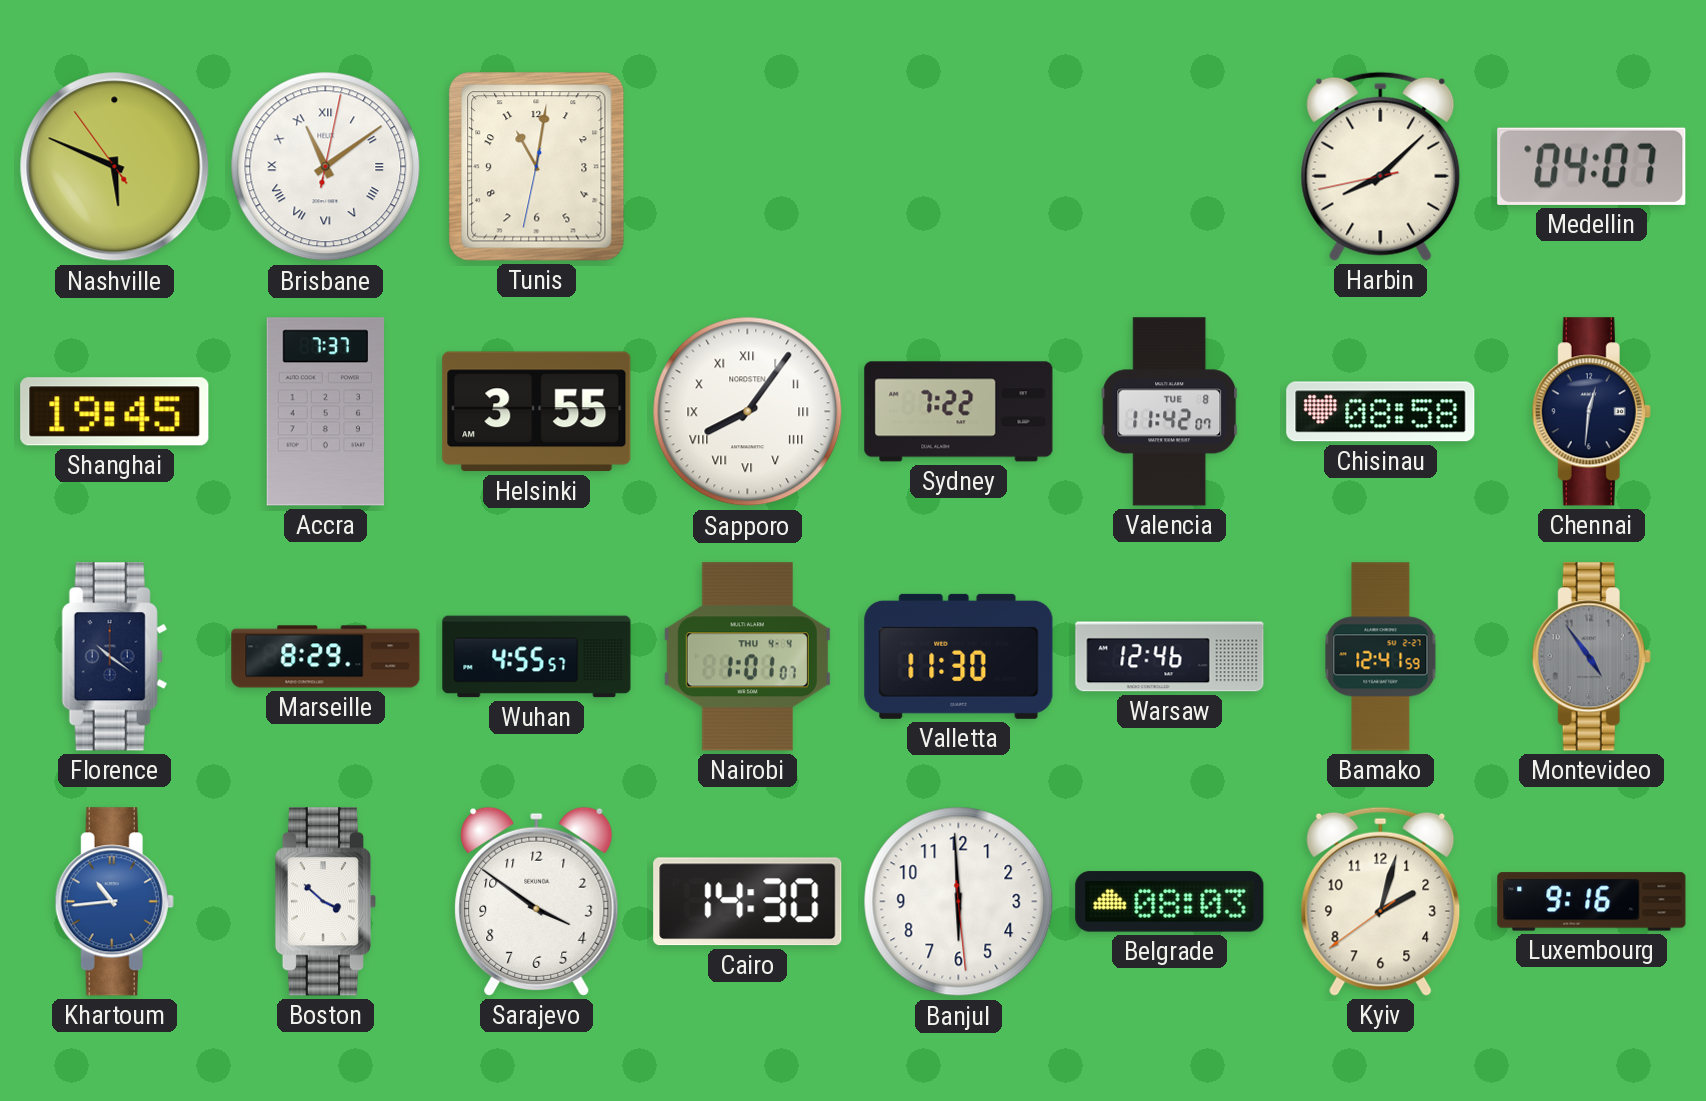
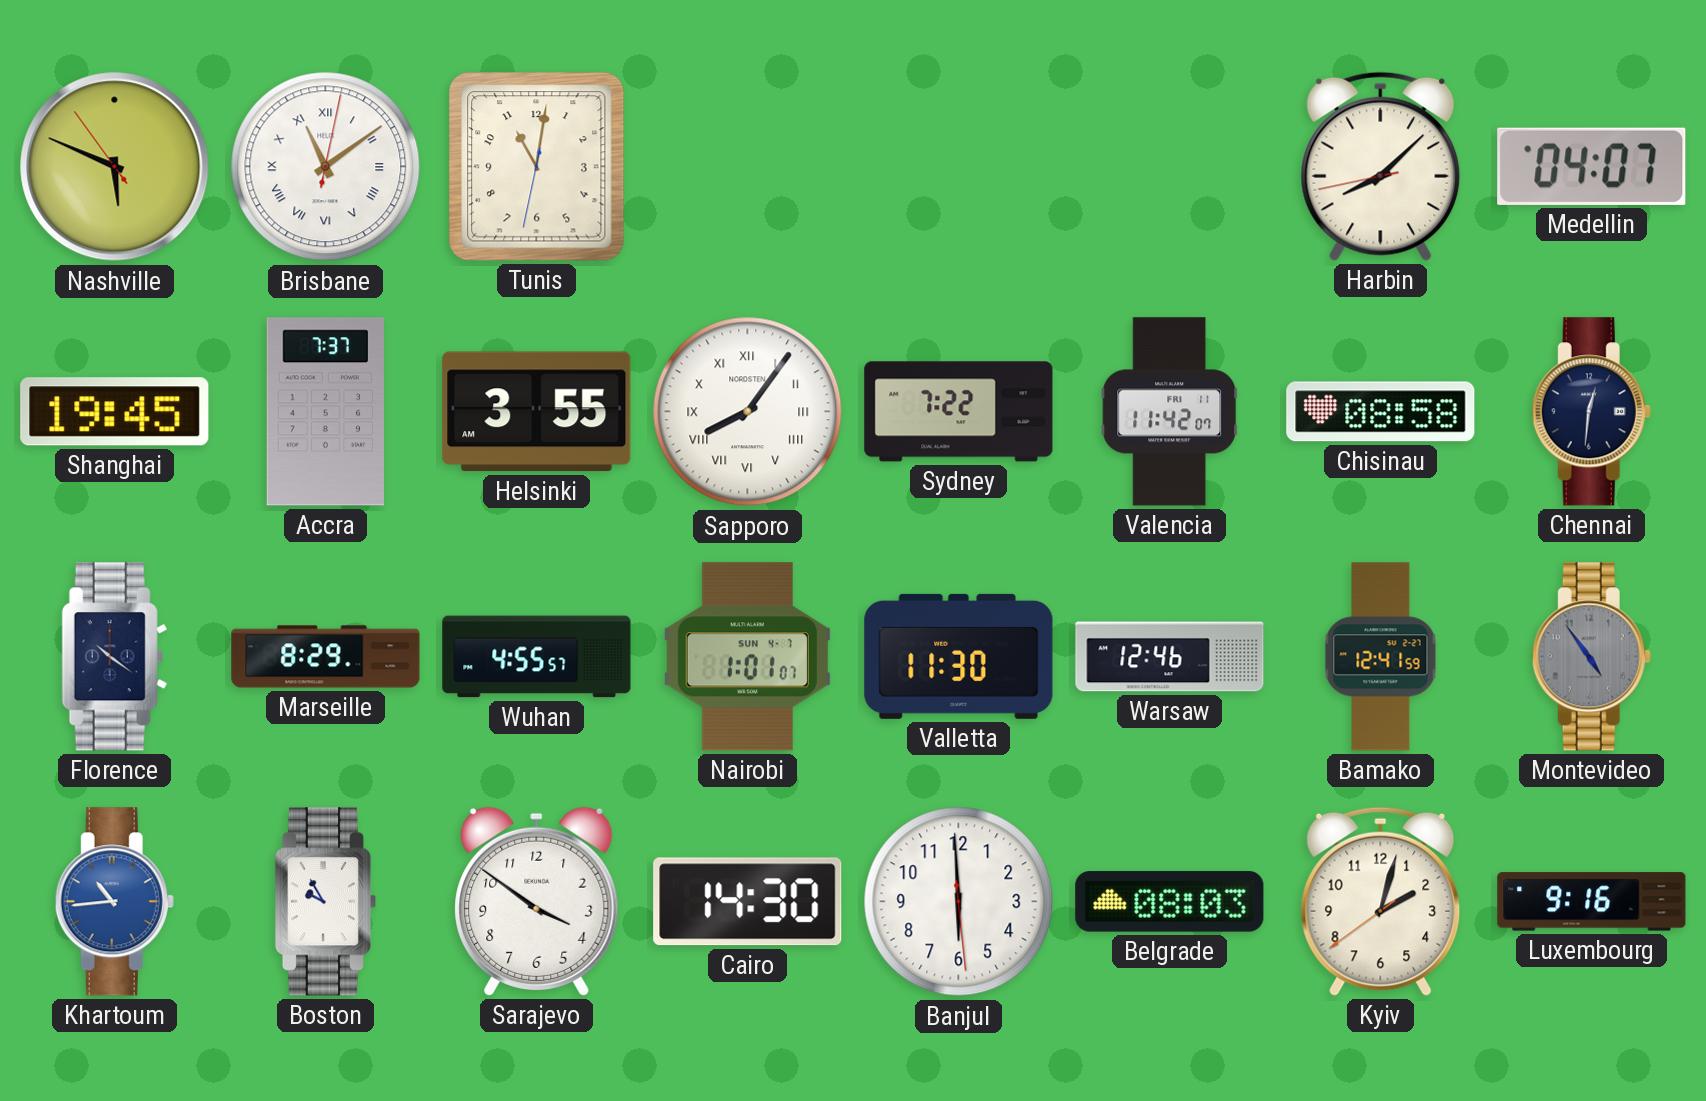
Valencia date: TUE 8 -> FRI 11
Nairobi date: THU 4-4 -> SUN 4-7
Boston: 3:52 -> 9:55
